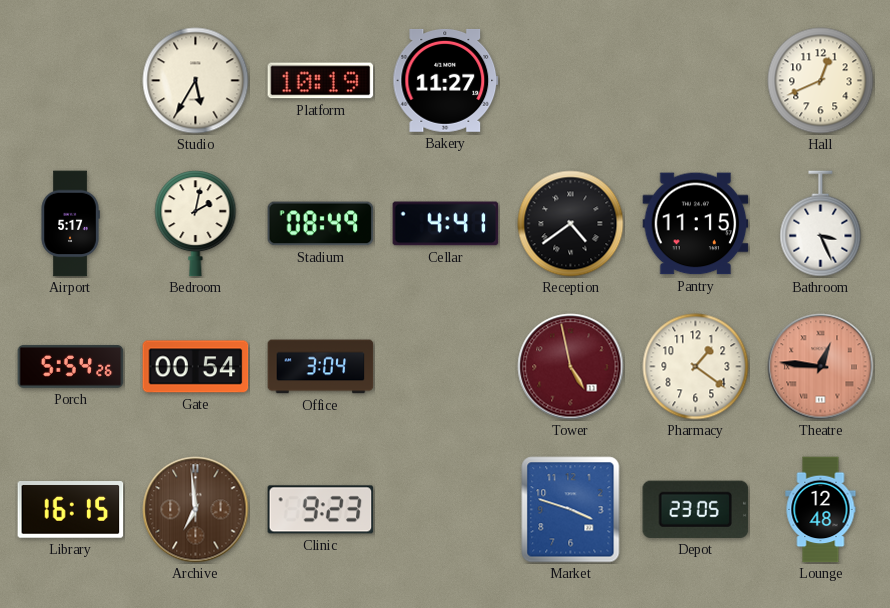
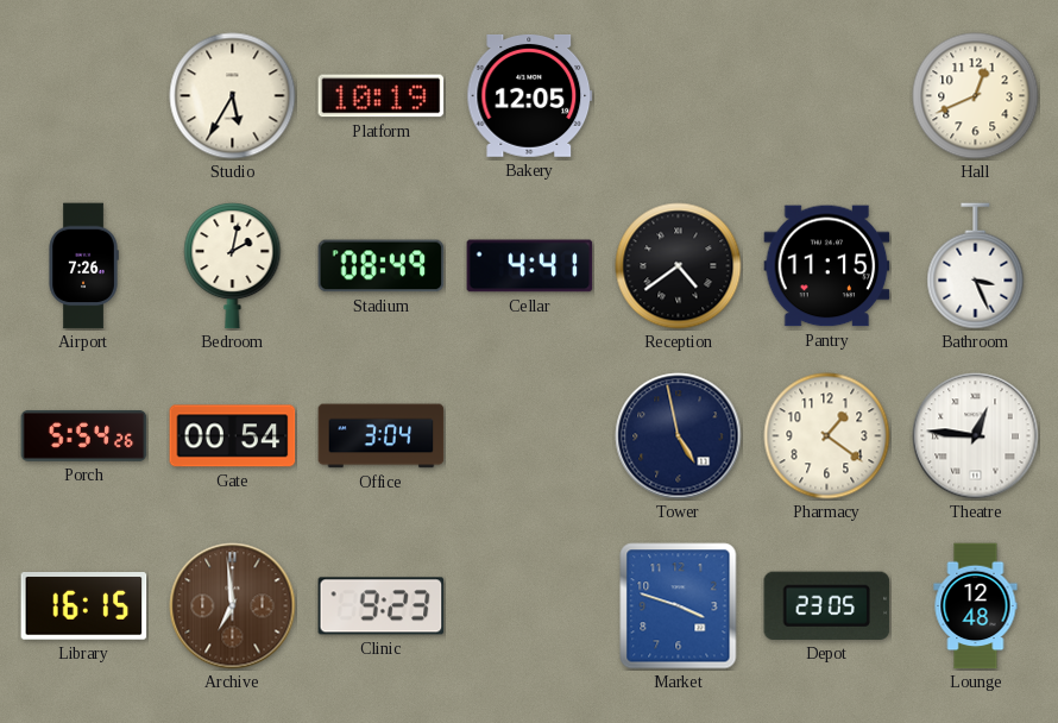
Bakery: 11:27 -> 12:05
Airport: 5:17 -> 7:26
Tower dial: burgundy -> navy
Theatre dial: salmon -> white
